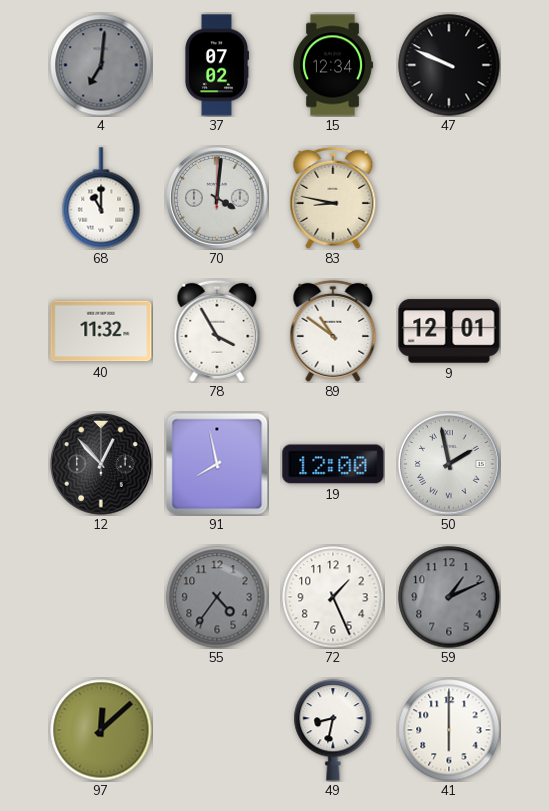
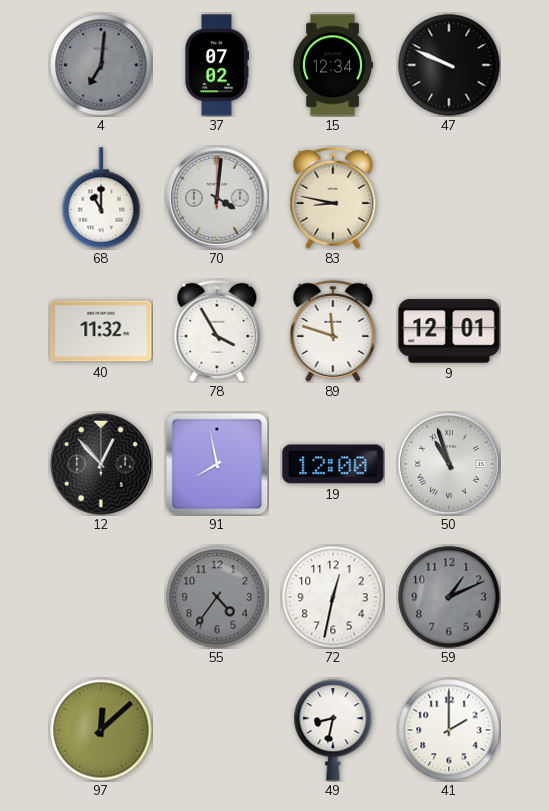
89: 10:51 -> 11:48
50: 1:58 -> 10:57
72: 1:26 -> 12:32
41: 6:00 -> 2:00
